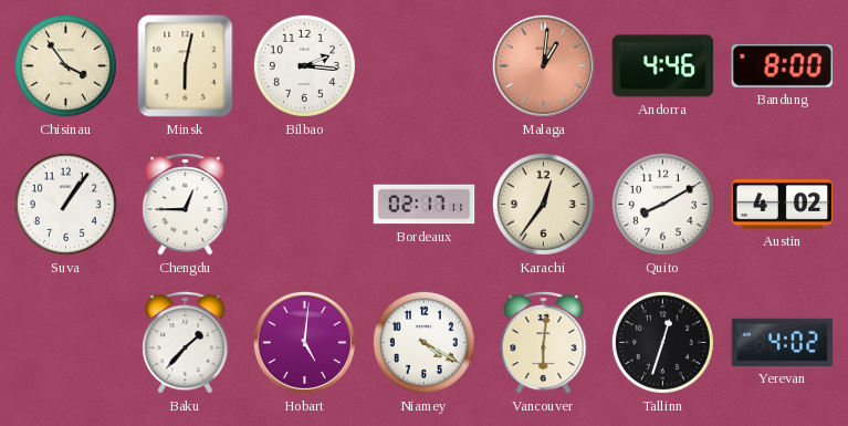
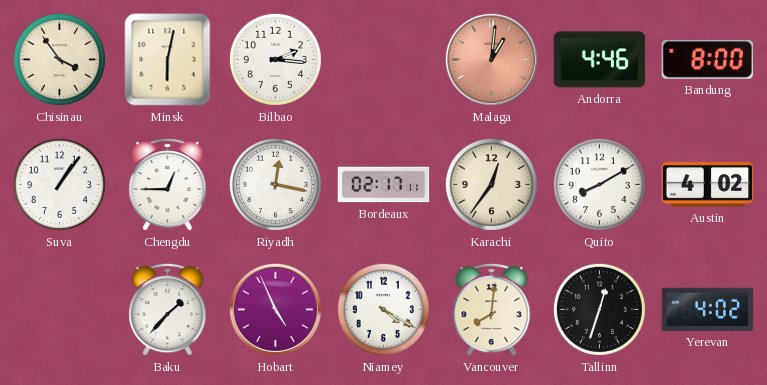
Riyadh: none -> 12:17
Hobart: 5:01 -> 4:56
Vancouver: 6:01 -> 8:01
